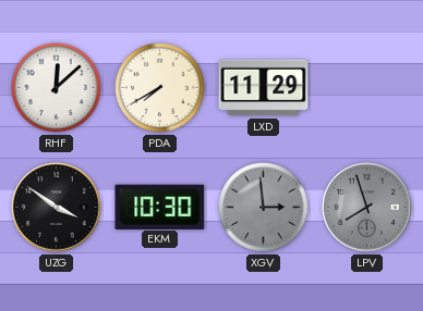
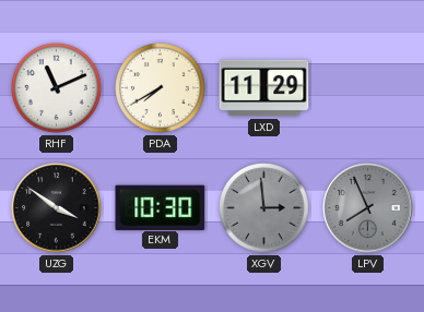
RHF: 12:08 -> 11:11
LPV: 7:57 -> 7:56
